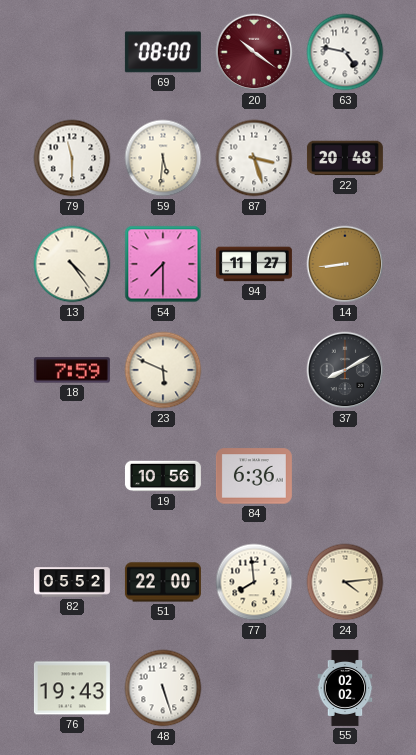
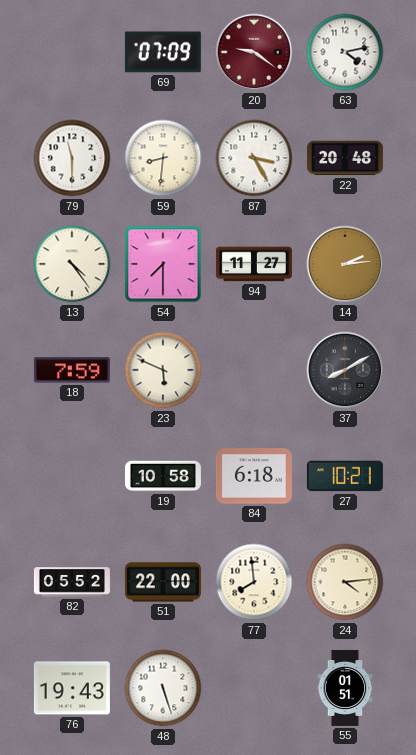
69: 08:00 -> 07:09
20: 10:21 -> 9:21
63: 4:47 -> 4:13
59: 5:31 -> 8:31
87: 3:27 -> 3:25
14: 8:44 -> 2:14
19: 10:56 -> 10:58
84: 6:36 -> 6:18
27: none -> 10:21
55: 02:02 -> 01:51
